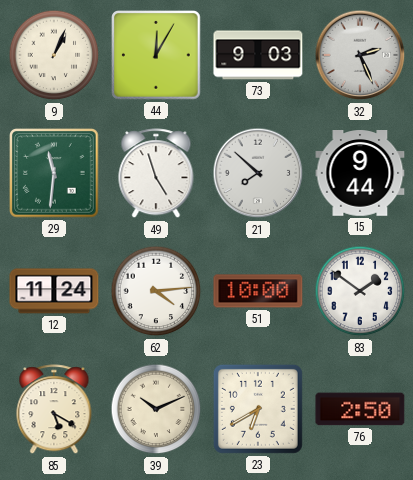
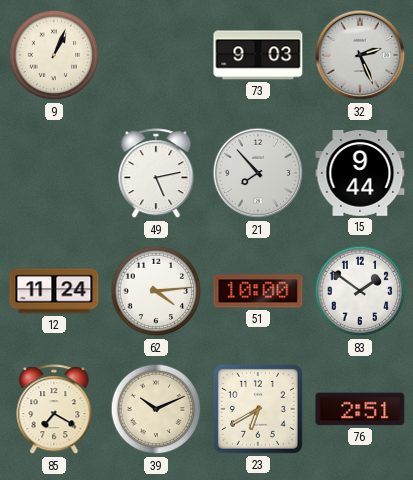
44: 12:05 -> none
29: 11:31 -> none
49: 4:57 -> 5:13
21: 7:52 -> 7:53
85: 5:20 -> 7:20
76: 2:50 -> 2:51
